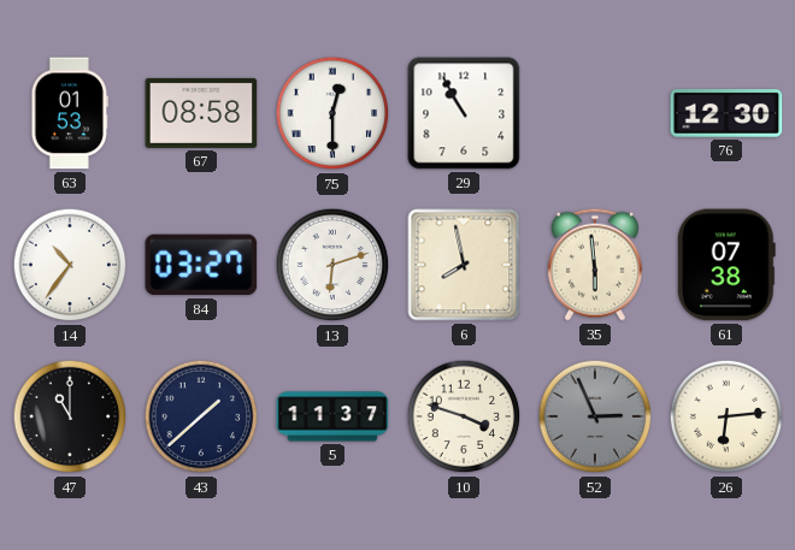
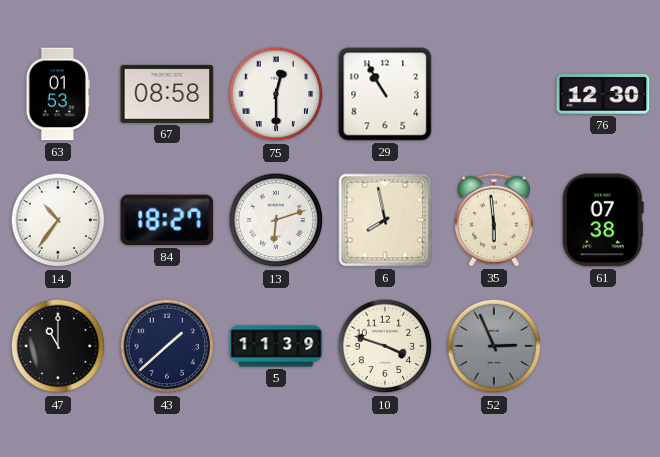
84: 03:27 -> 18:27
5: 11:37 -> 11:39
26: 6:14 -> none
